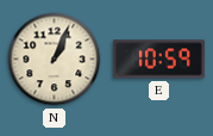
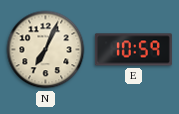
N: 1:04 -> 7:04
